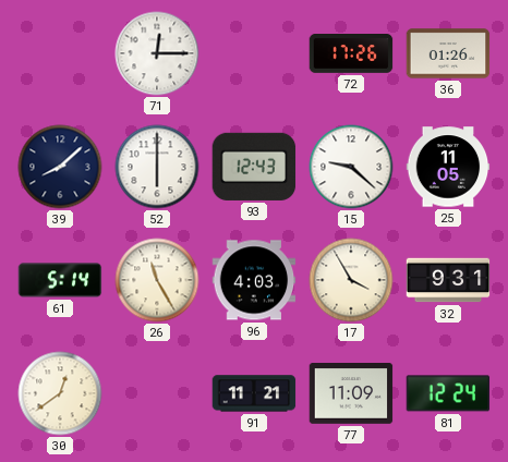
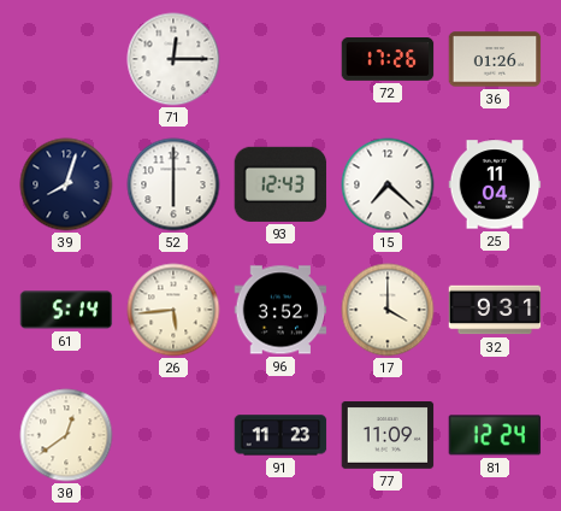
39: 8:08 -> 8:03
15: 9:22 -> 7:22
25: 11:05 -> 11:04
26: 11:25 -> 5:44
96: 4:03 -> 3:52
17: 3:55 -> 4:00
91: 11:21 -> 11:23
